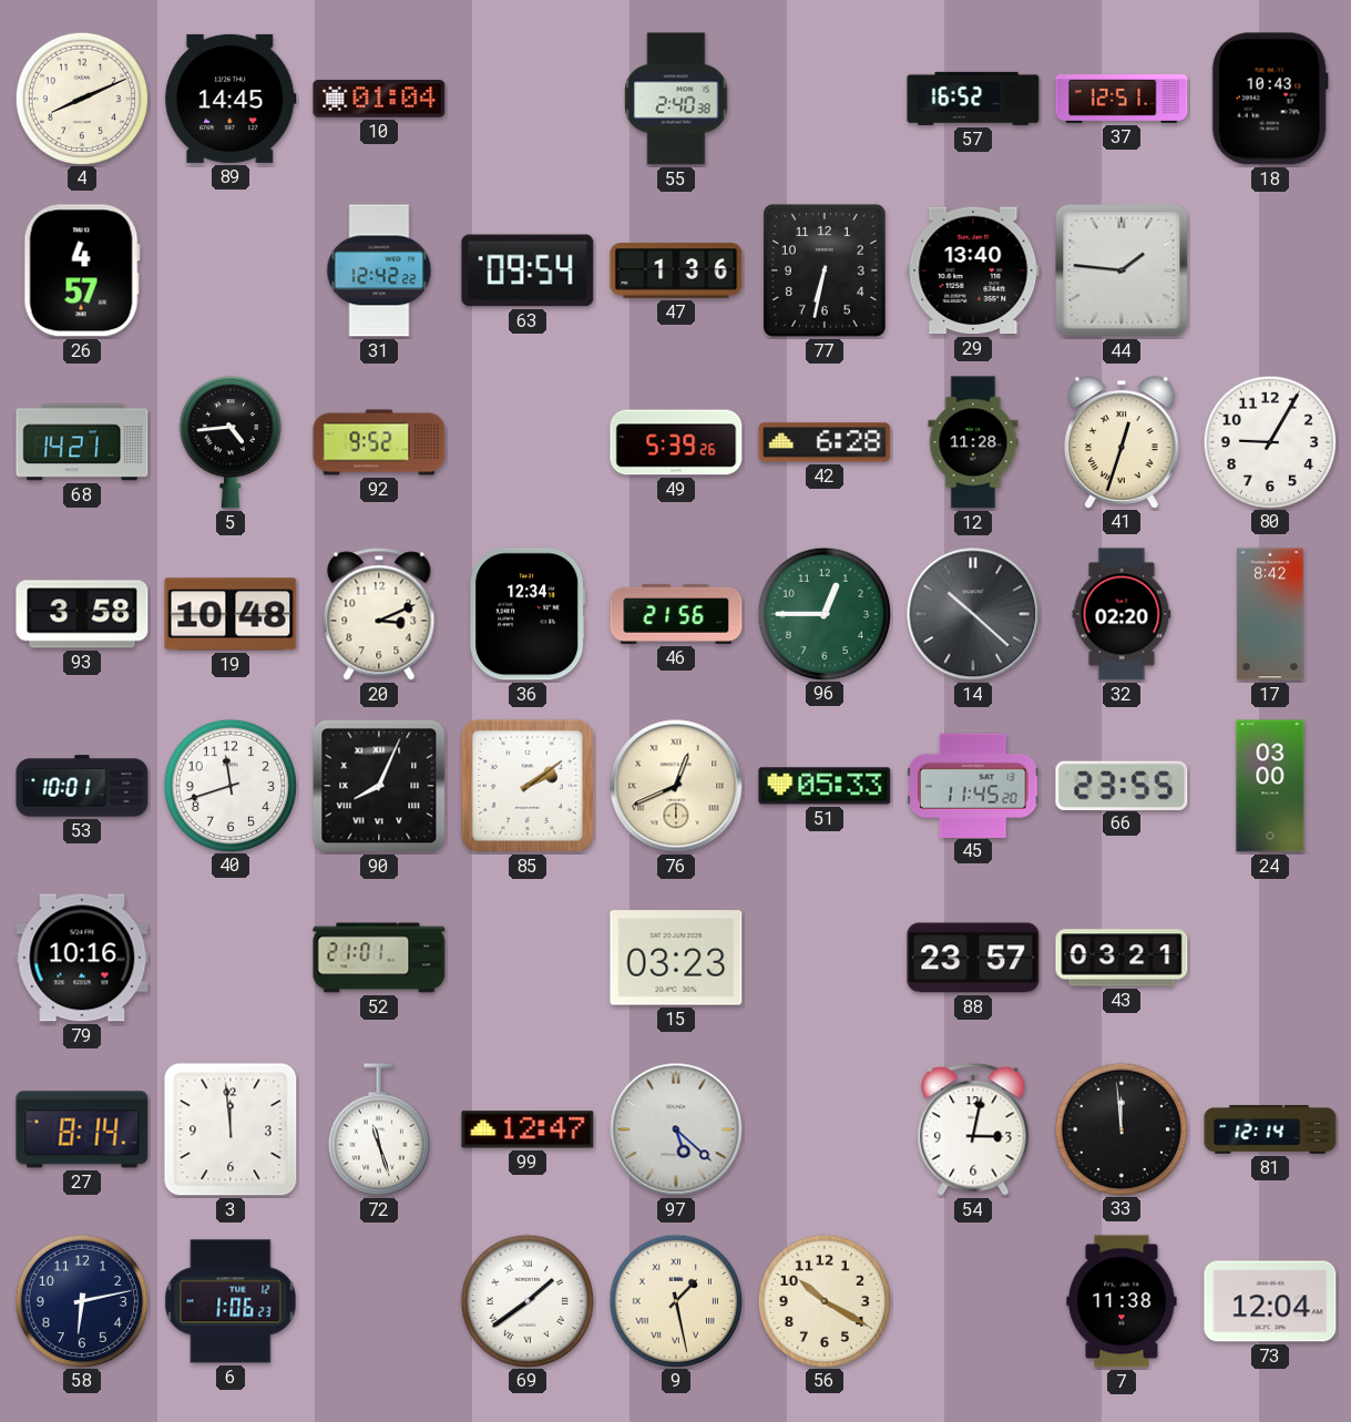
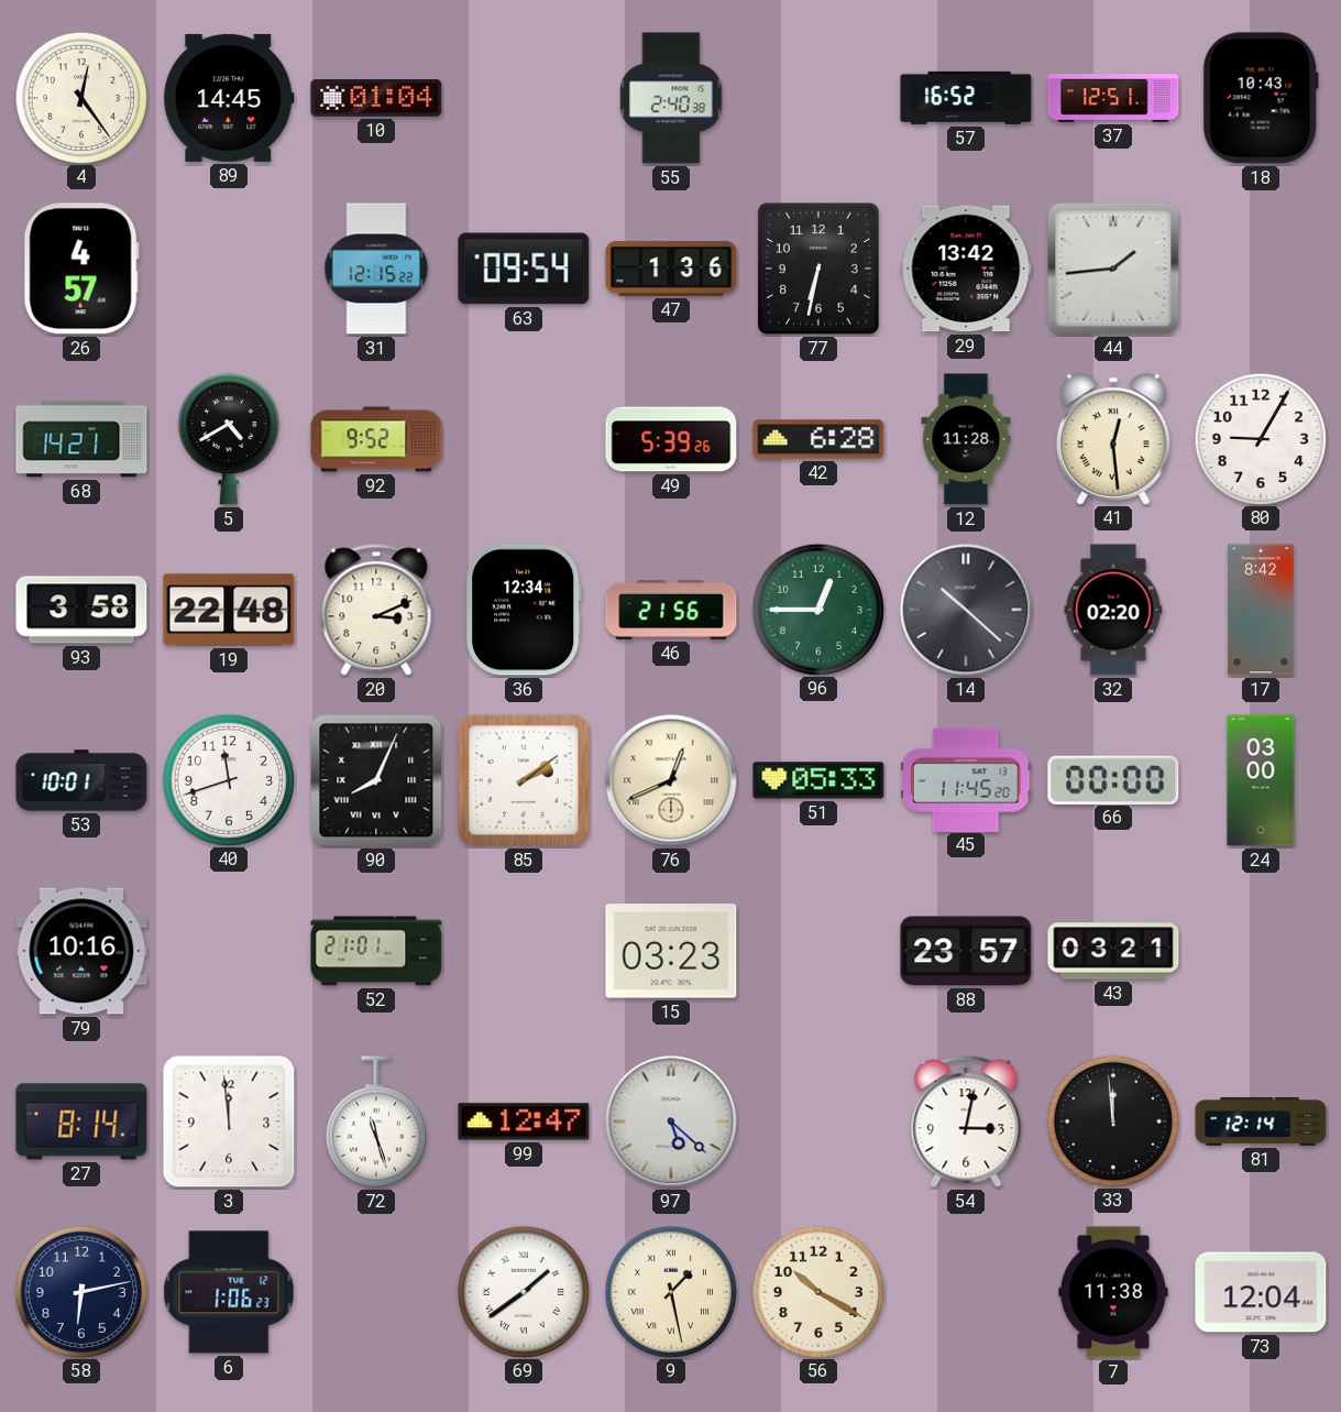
4: 8:11 -> 12:24
31: 12:42 -> 12:15
29: 13:40 -> 13:42
44: 1:46 -> 1:44
5: 4:44 -> 4:40
41: 12:33 -> 12:29
19: 10:48 -> 22:48
66: 23:55 -> 00:00
